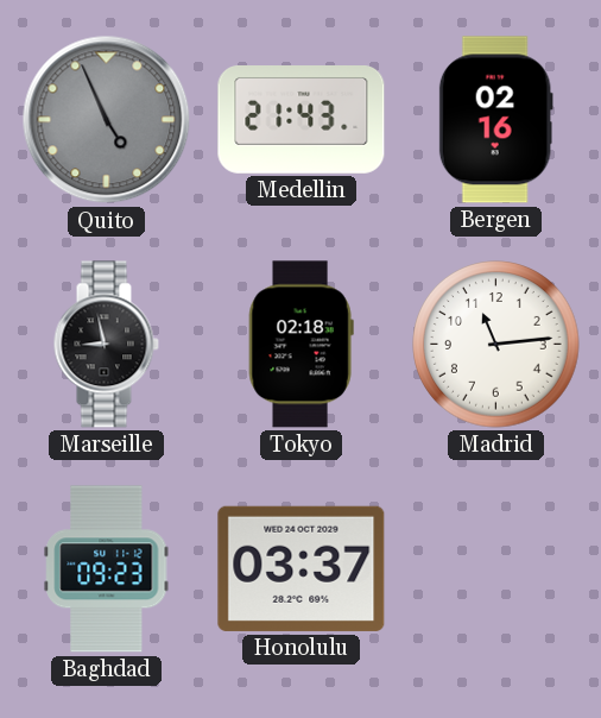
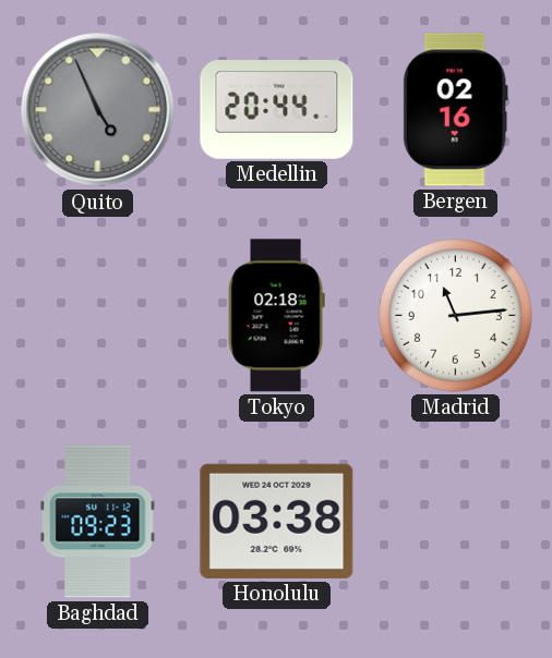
Medellin: 21:43 -> 20:44
Marseille: 8:58 -> none
Honolulu: 03:37 -> 03:38
